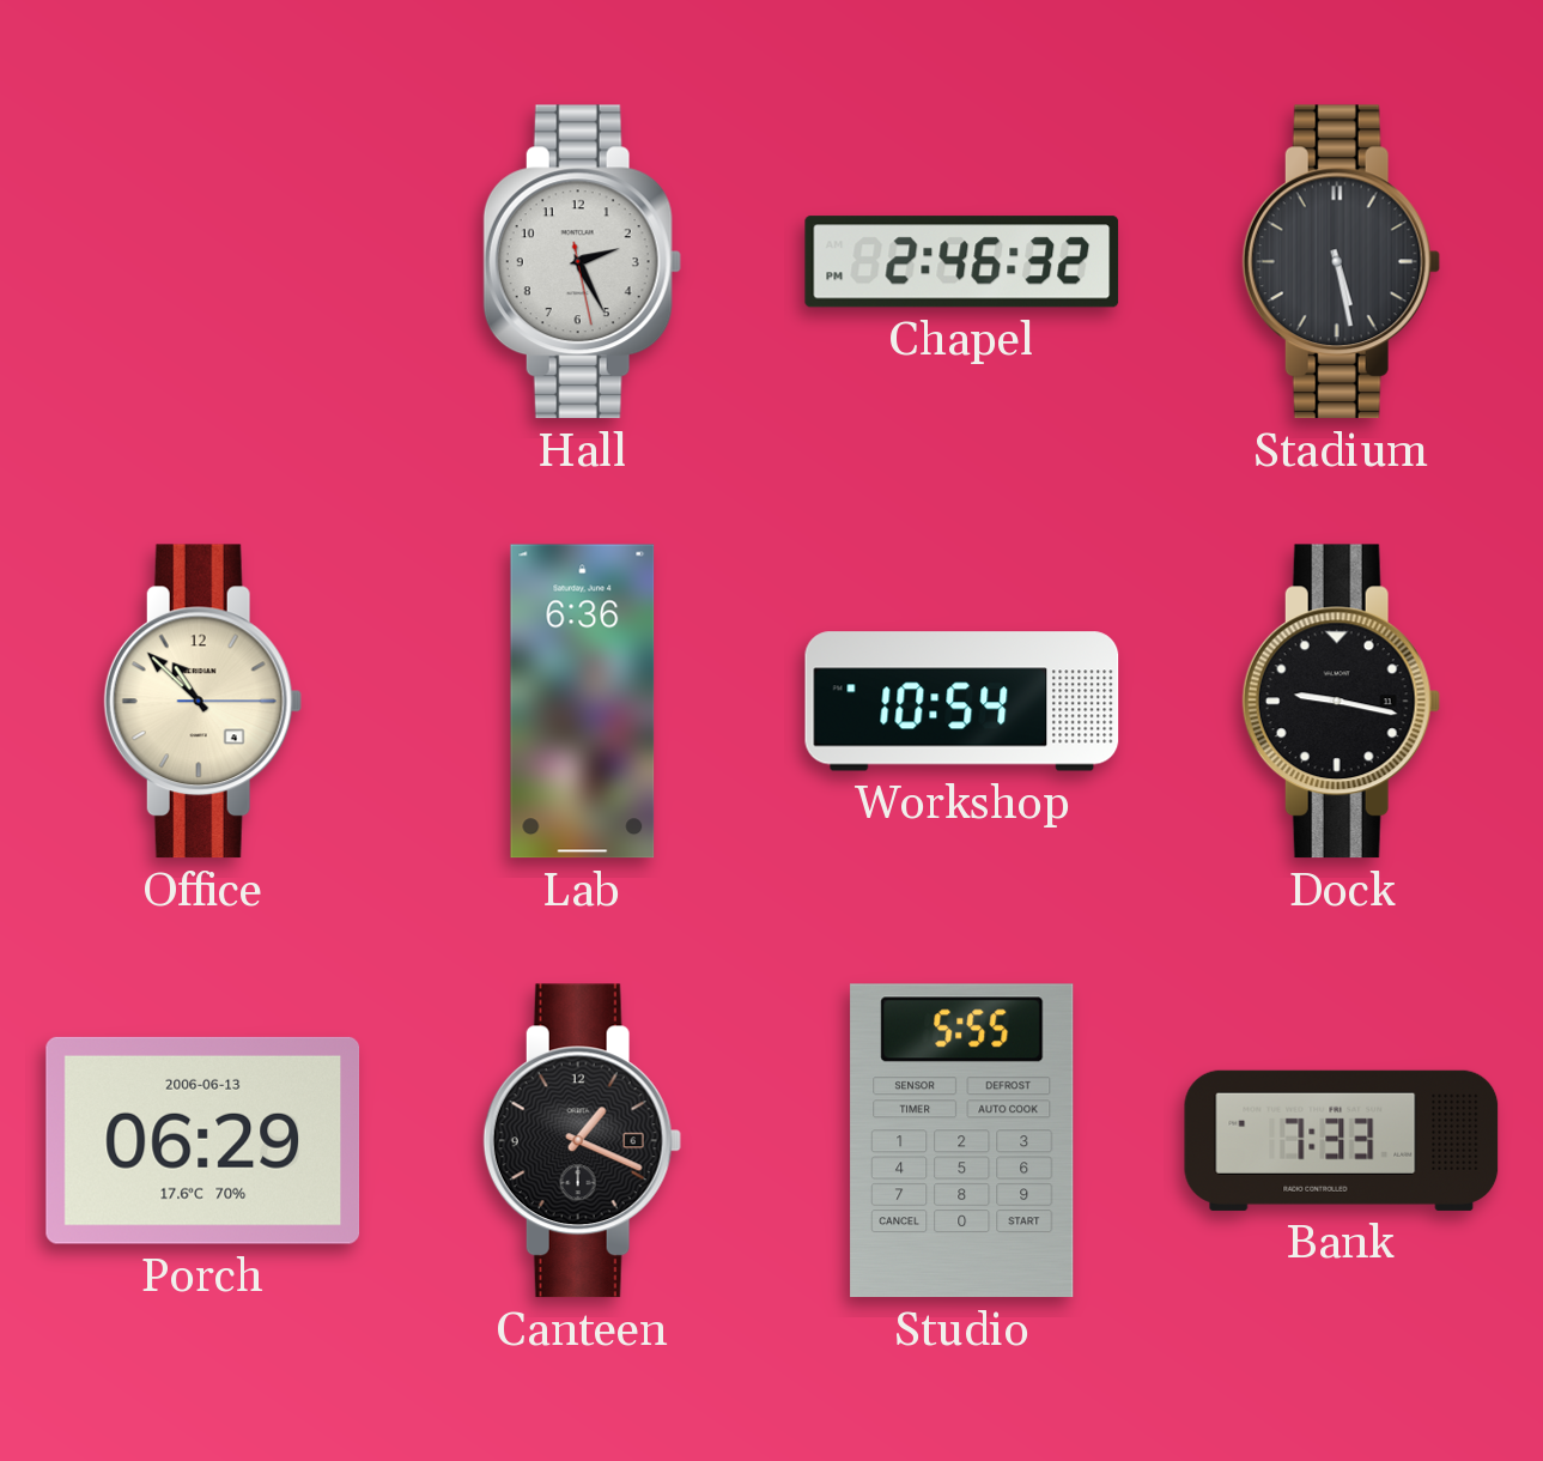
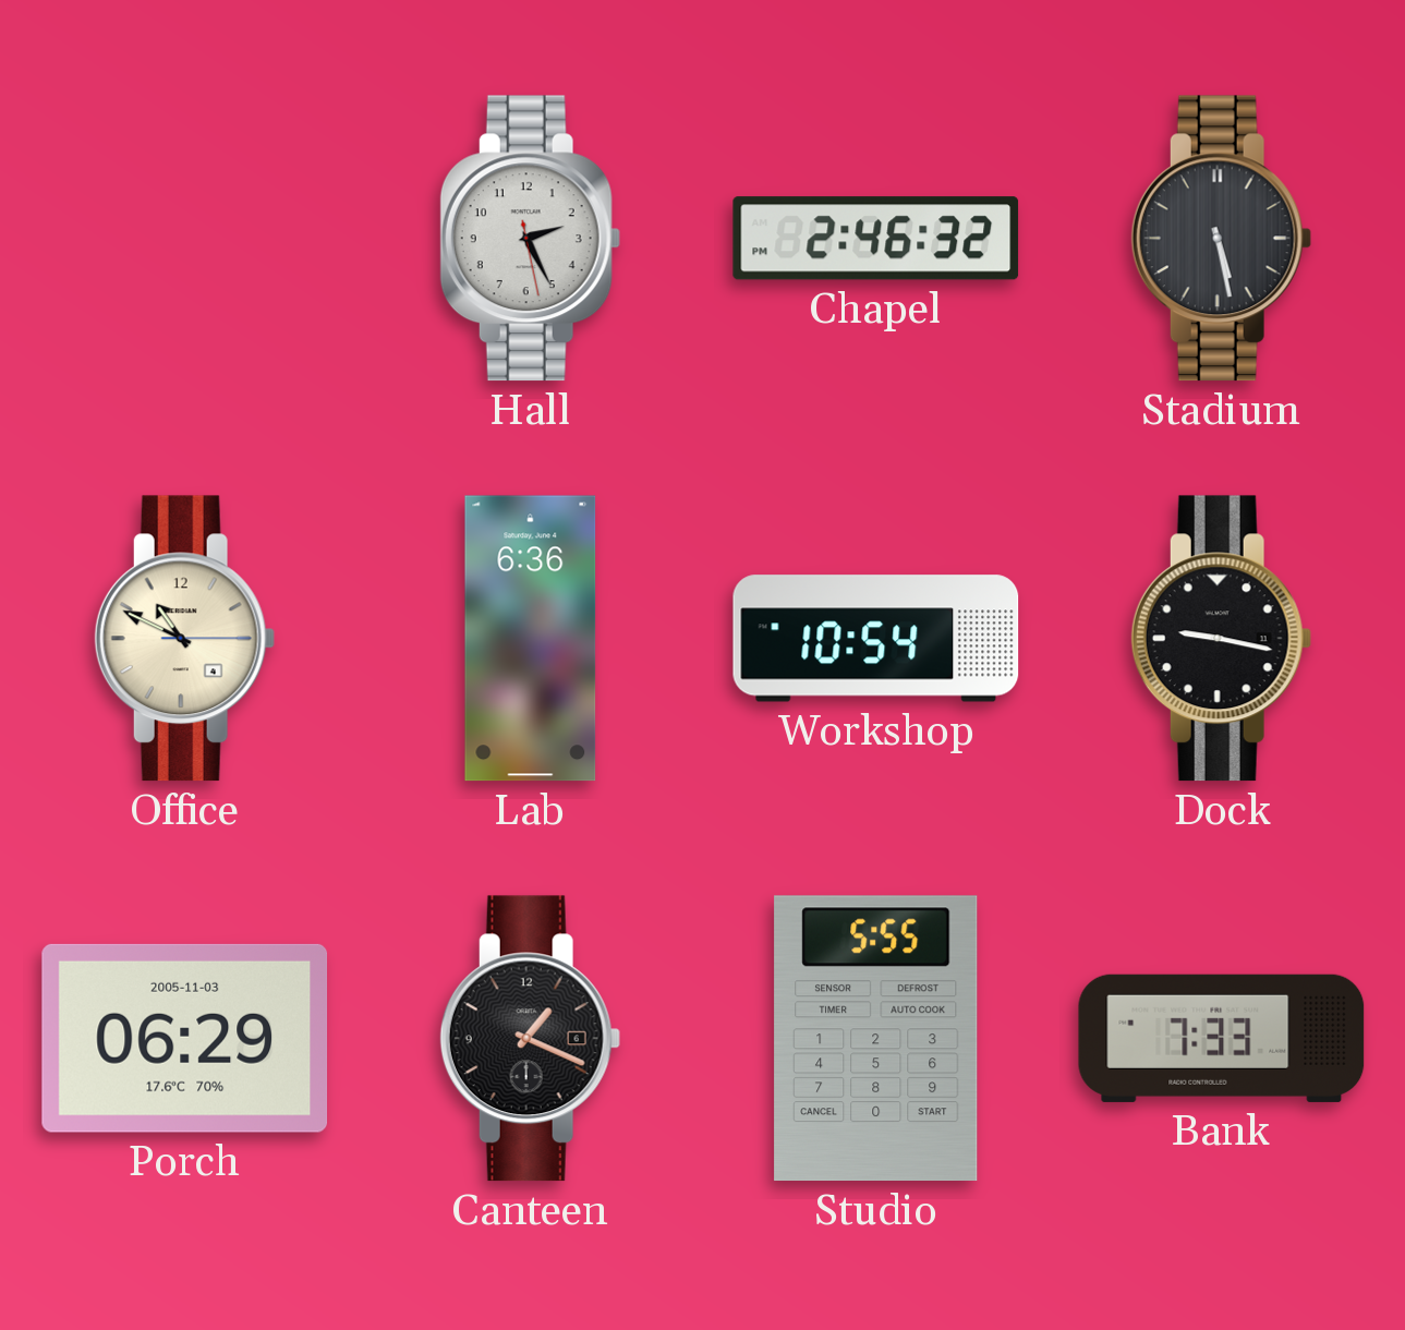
Office: 10:52 -> 10:49
Porch date: 2006-06-13 -> 2005-11-03
